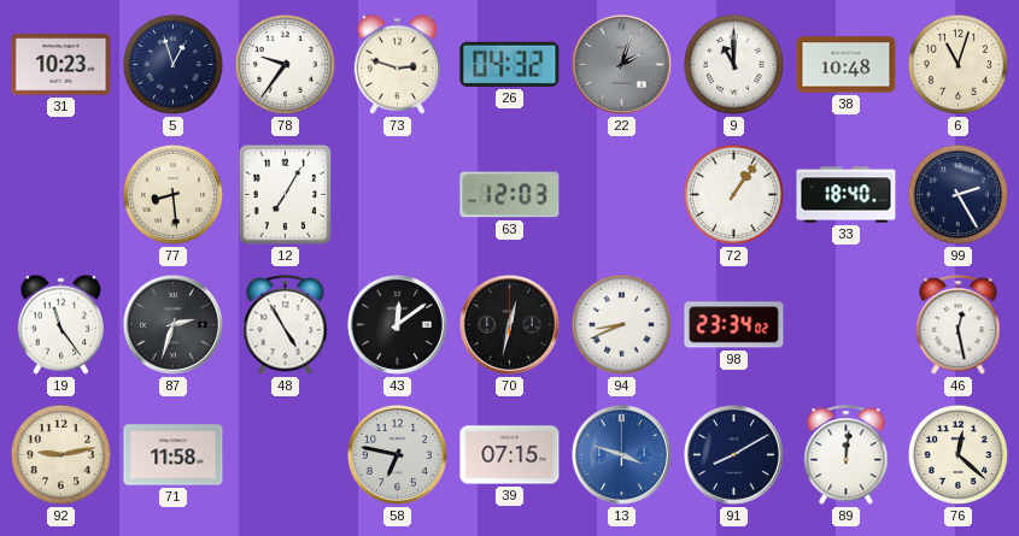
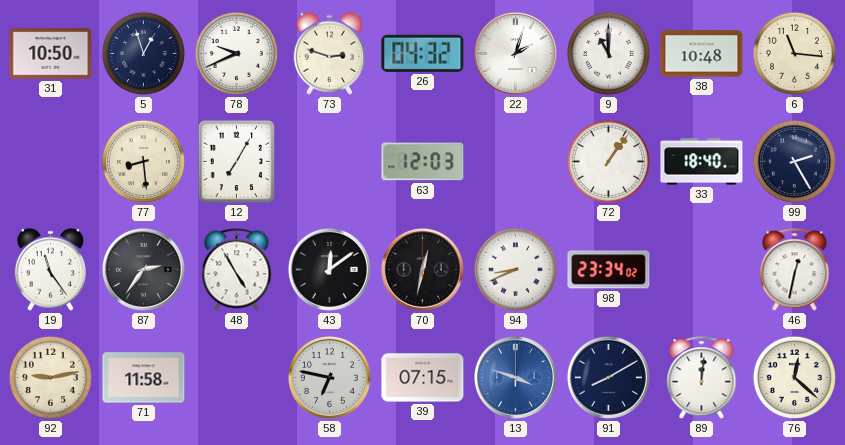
31: 10:23 -> 10:50
78: 9:36 -> 9:41
22 dial: grey -> white
6: 11:03 -> 11:16
87: 2:33 -> 2:36
46: 12:28 -> 12:32
